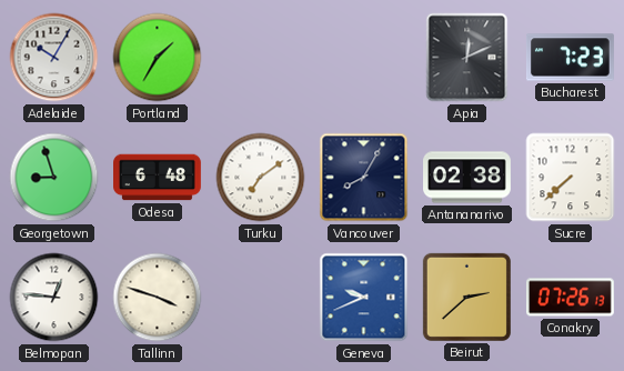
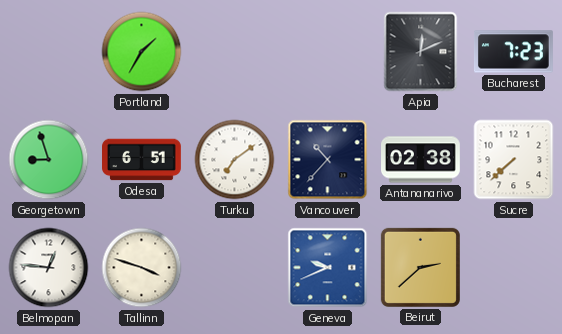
Adelaide: 10:05 -> none
Odesa: 6:48 -> 6:51
Vancouver: 8:05 -> 10:37
Conakry: 07:26 -> none
